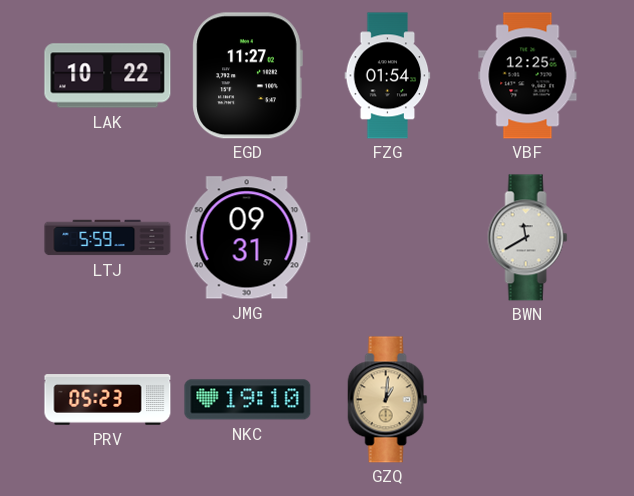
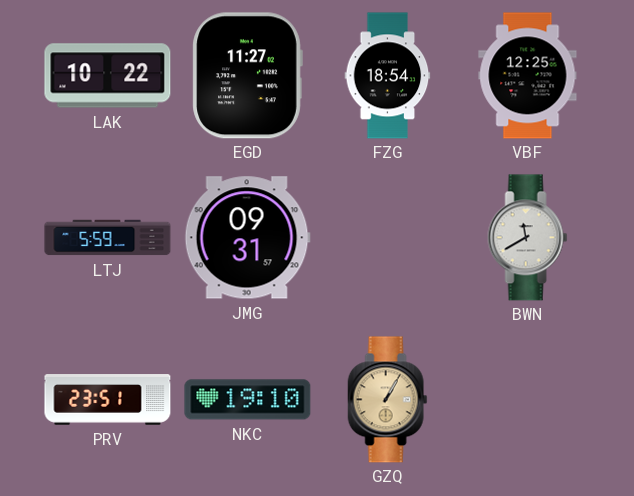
FZG: 01:54 -> 18:54
PRV: 05:23 -> 23:51
GZQ: 1:01 -> 1:05
